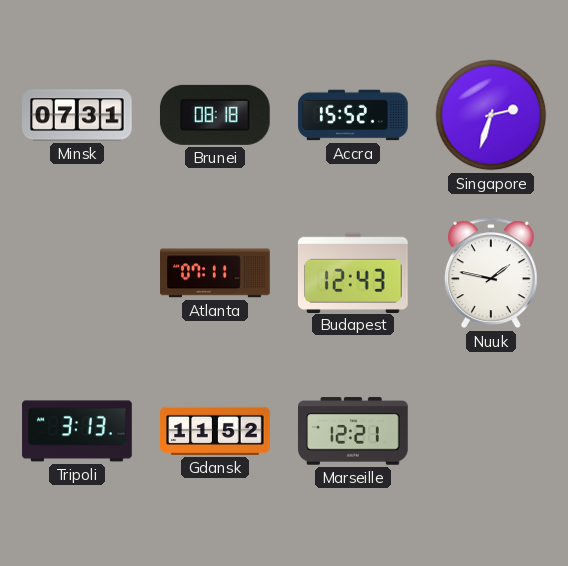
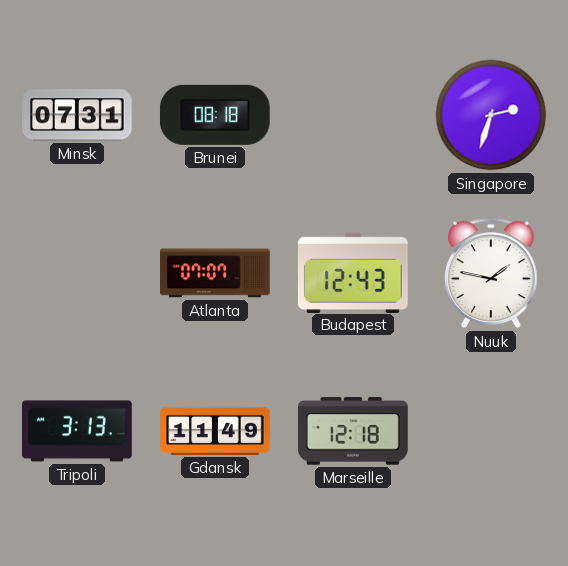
Accra: 15:52 -> none
Atlanta: 07:11 -> 07:07
Gdansk: 11:52 -> 11:49
Marseille: 12:21 -> 12:18
